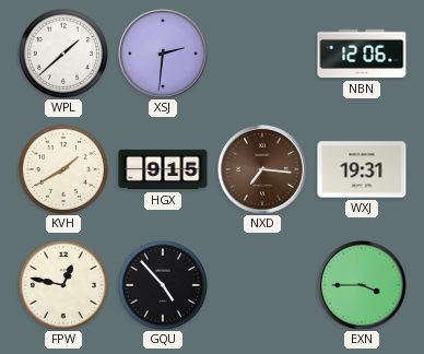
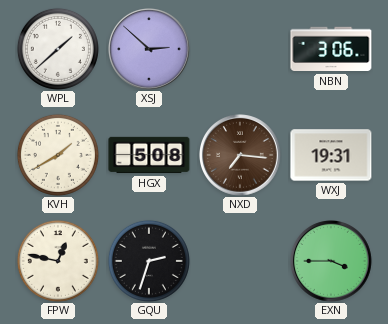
XSJ: 2:31 -> 2:52
NBN: 12:06 -> 3:06
HGX: 9:15 -> 5:08
GQU: 4:53 -> 2:33
